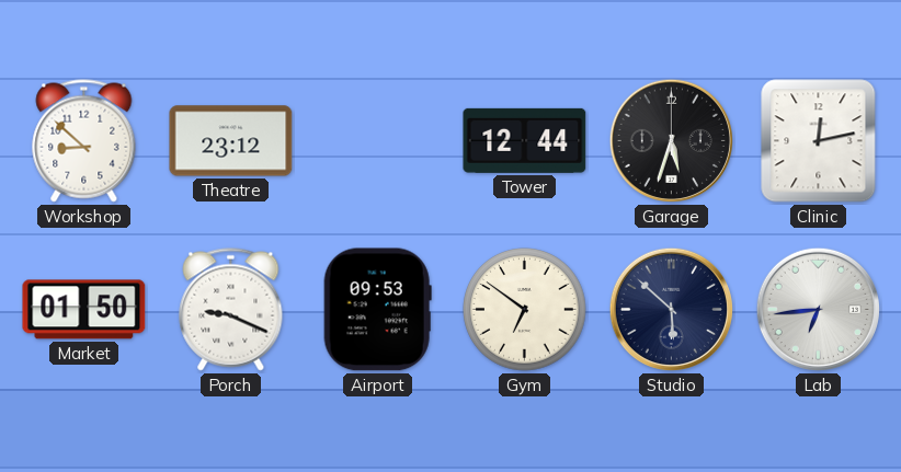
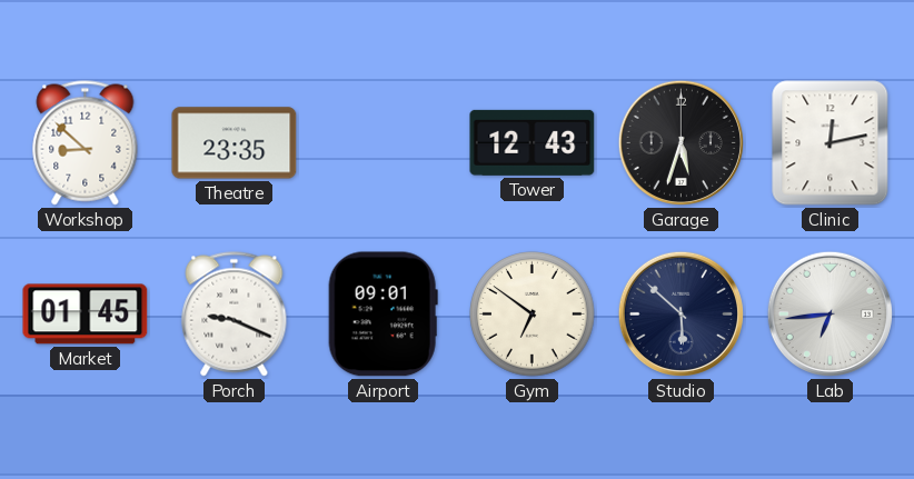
Theatre: 23:12 -> 23:35
Tower: 12:44 -> 12:43
Market: 01:50 -> 01:45
Airport: 09:53 -> 09:01
